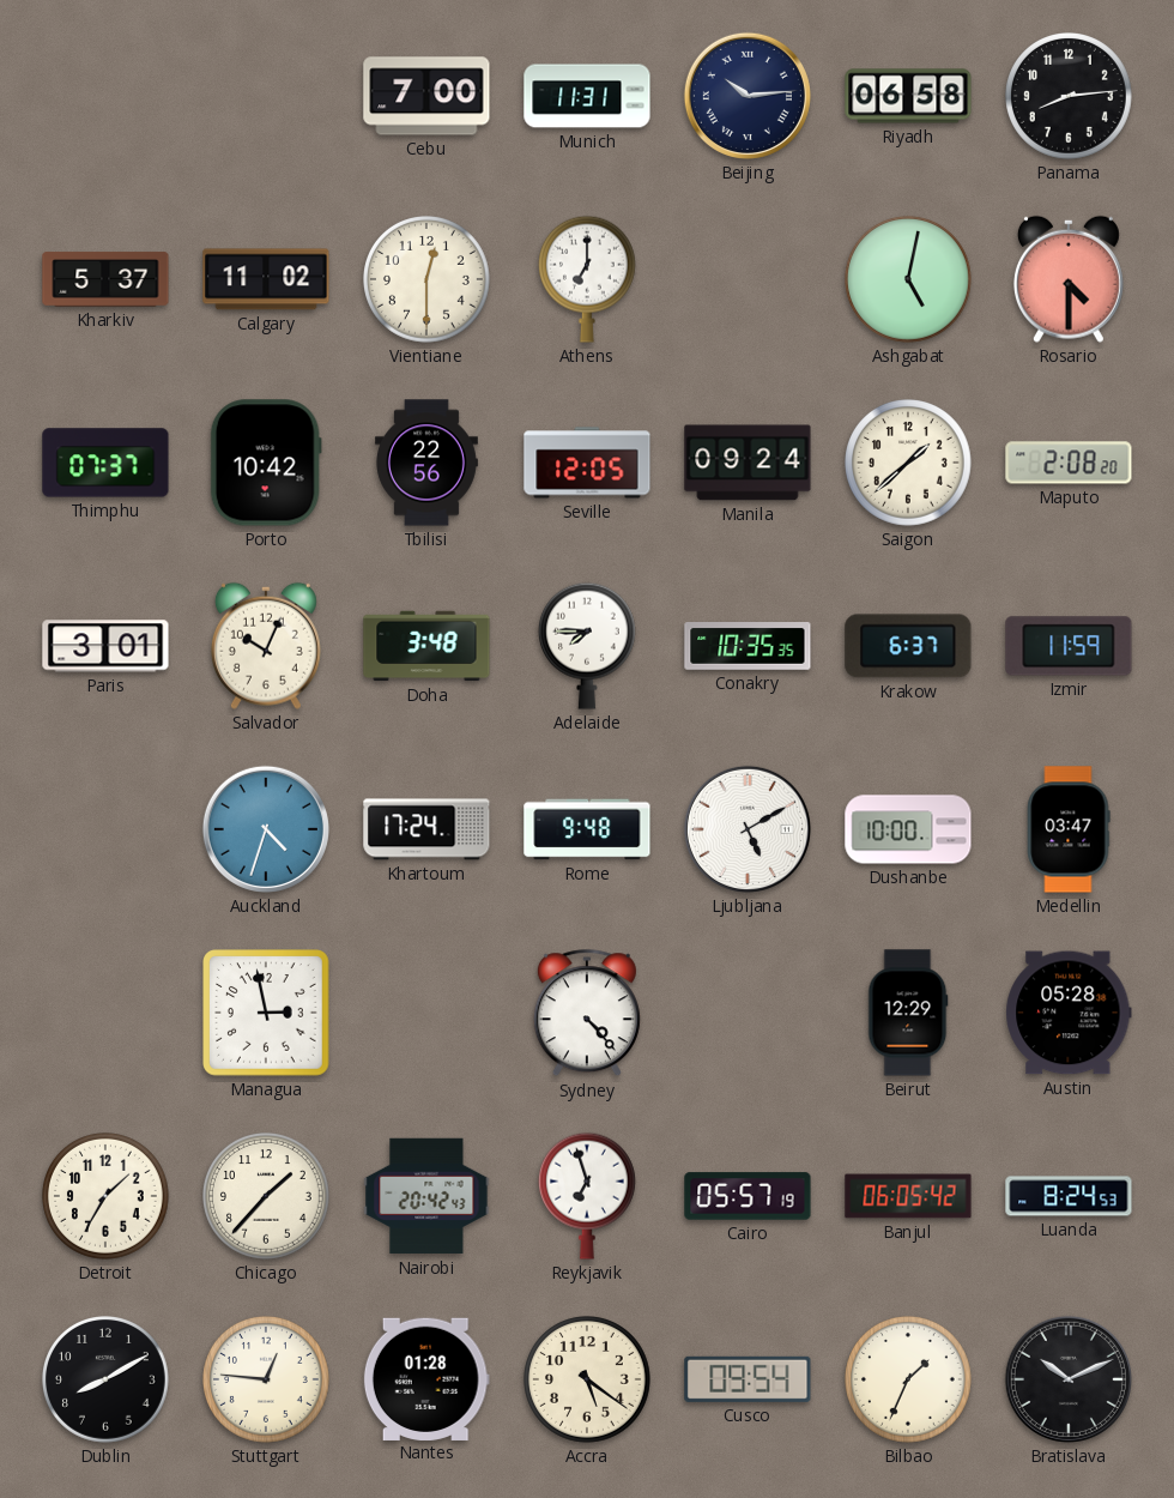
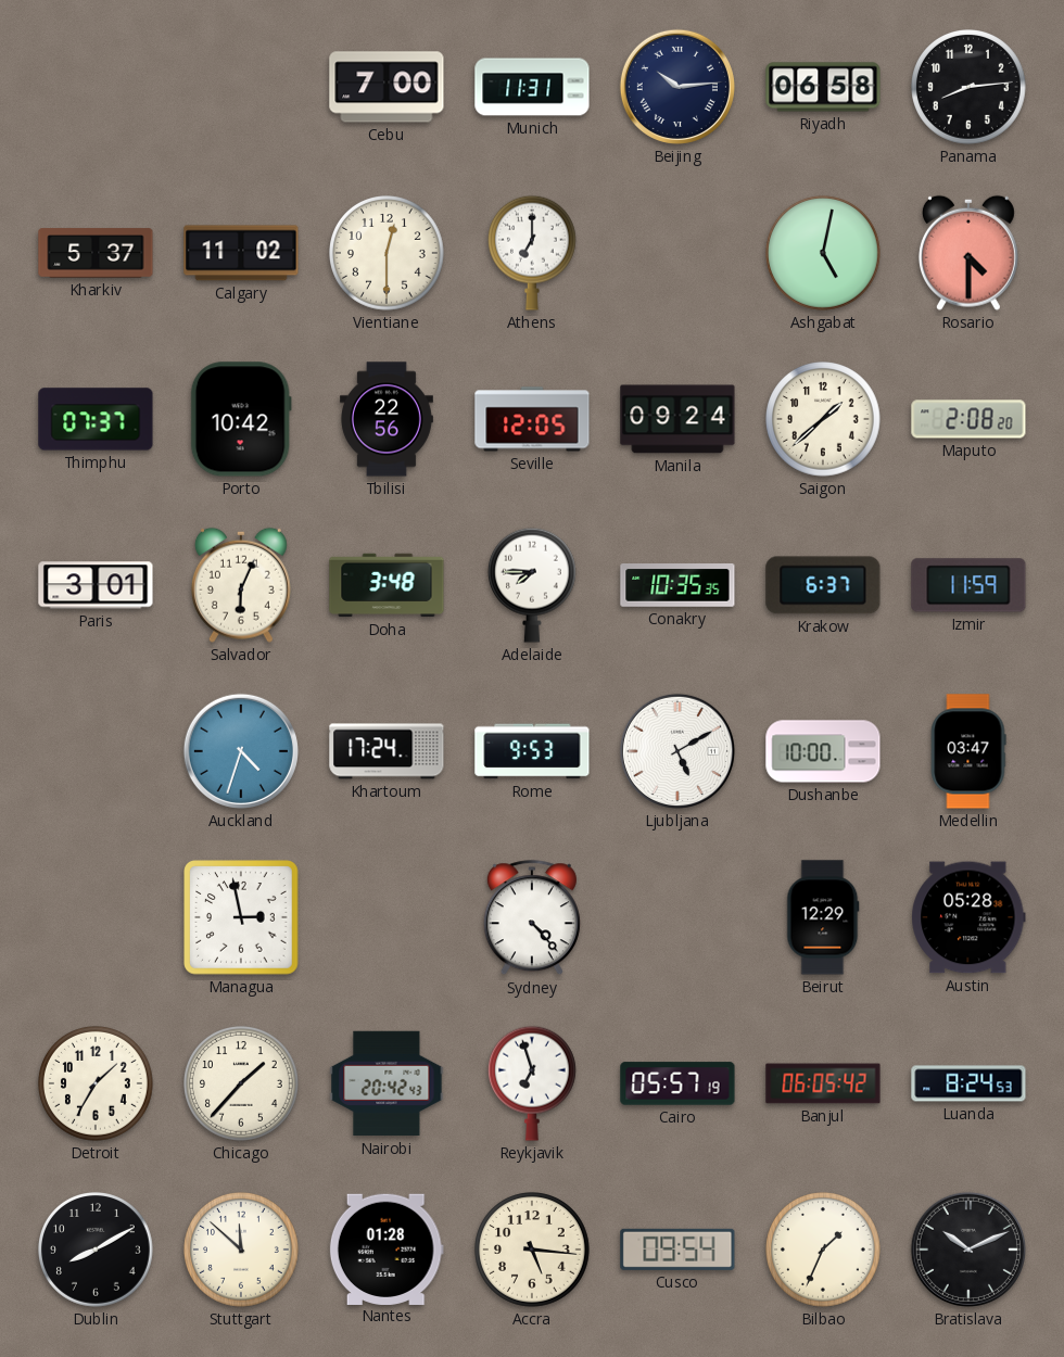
Salvador: 10:04 -> 6:04
Rome: 9:48 -> 9:53
Stuttgart: 12:46 -> 11:52
Accra: 5:21 -> 5:16
